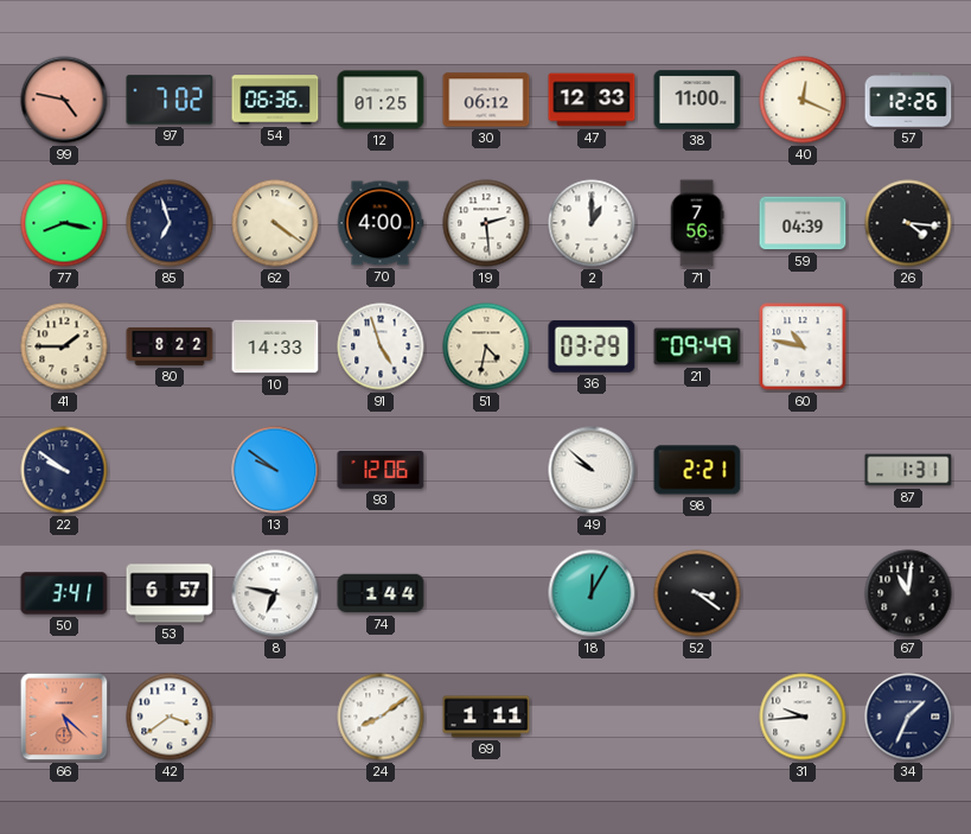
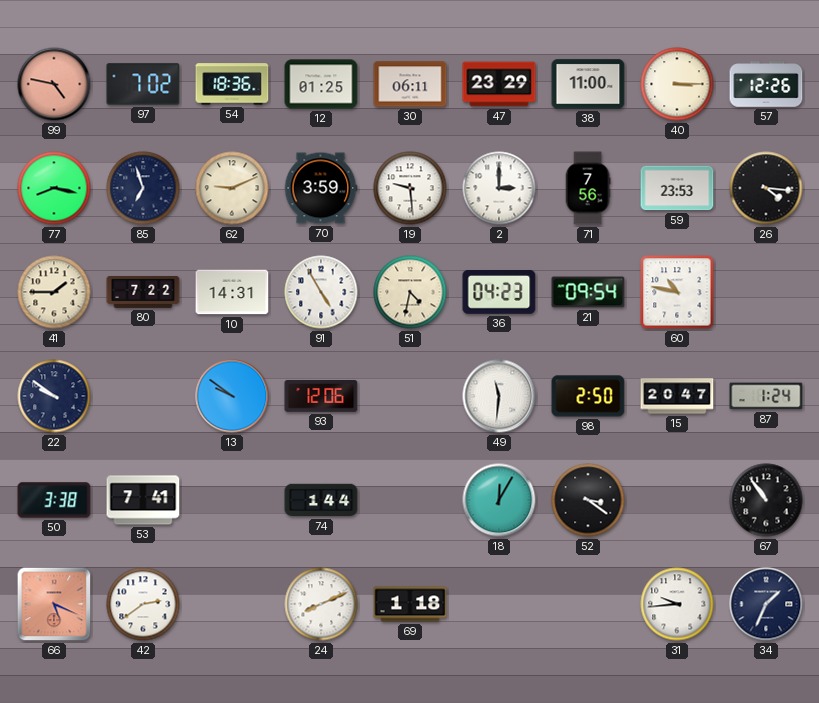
54: 06:36 -> 18:36
30: 06:12 -> 06:11
47: 12:33 -> 23:29
40: 12:19 -> 3:15
62: 4:21 -> 9:11
70: 4:00 -> 3:59
19: 2:29 -> 9:29
2: 1:00 -> 3:00
59: 04:39 -> 23:53
80: 8:22 -> 7:22
10: 14:33 -> 14:31
91: 4:57 -> 4:55
36: 03:29 -> 04:23
21: 09:49 -> 09:54
49: 9:52 -> 11:31
98: 2:21 -> 2:50
15: none -> 20:47
87: 1:31 -> 1:24
50: 3:41 -> 3:38
53: 6:57 -> 7:41
8: 6:47 -> none
67: 11:01 -> 10:54
66: 5:22 -> 5:19
42: 3:39 -> 2:39
24: 8:09 -> 8:11
69: 1:11 -> 1:18
